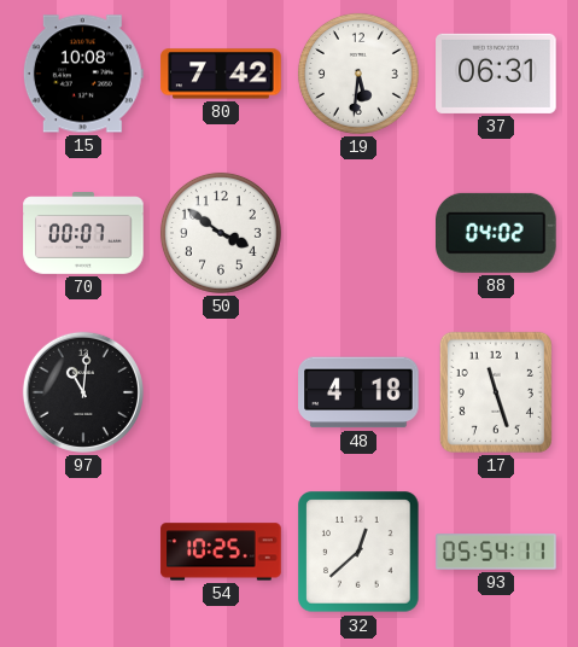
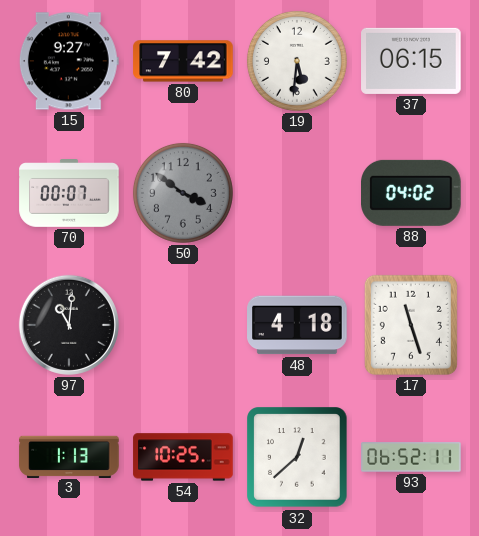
15: 10:08 -> 9:27
37: 06:31 -> 06:15
50 dial: white -> grey
3: none -> 1:13
93: 05:54 -> 06:52
